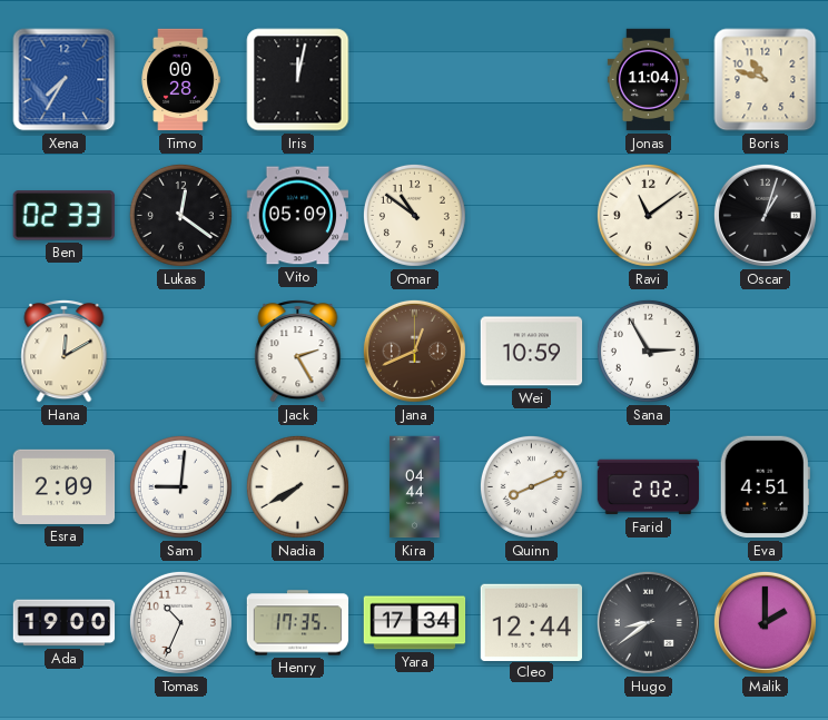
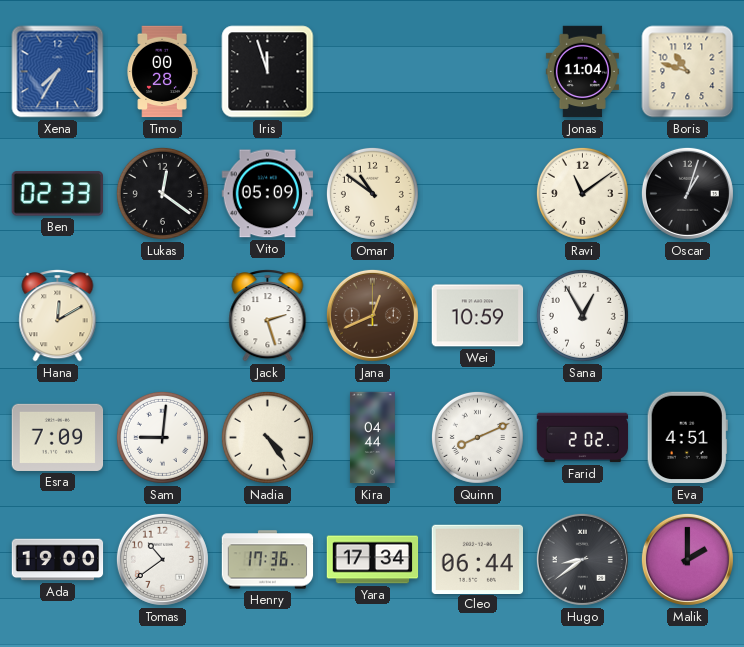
Iris: 12:02 -> 11:57
Jack: 2:25 -> 2:27
Sana: 2:55 -> 12:55
Esra: 2:09 -> 7:09
Nadia: 7:40 -> 4:24
Tomas: 10:34 -> 10:39
Henry: 17:35 -> 17:36
Cleo: 12:44 -> 06:44
